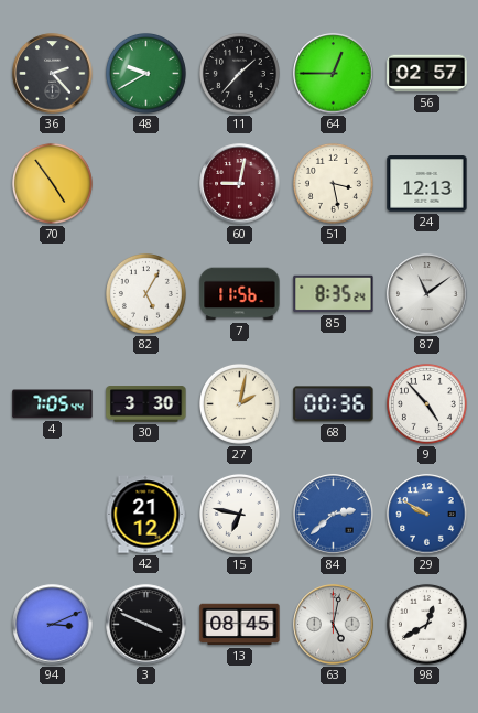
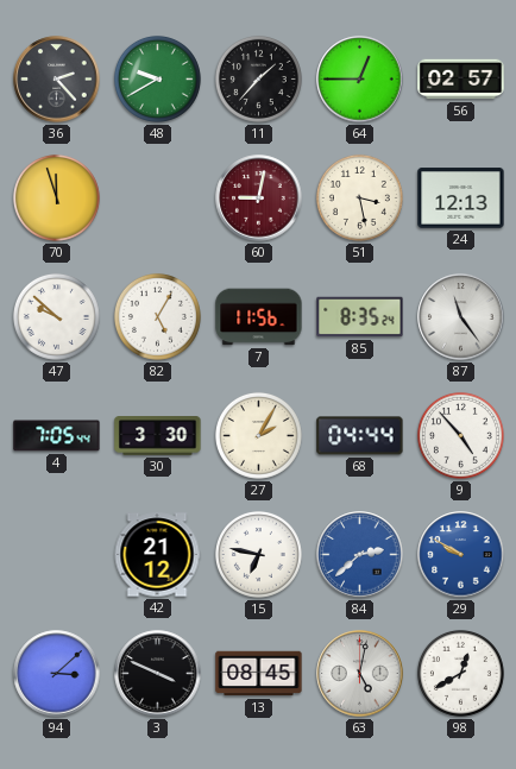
70: 4:54 -> 11:57
47: none -> 9:52
87: 11:09 -> 11:24
27: 2:02 -> 2:05
68: 00:36 -> 04:44
94: 3:11 -> 3:08
